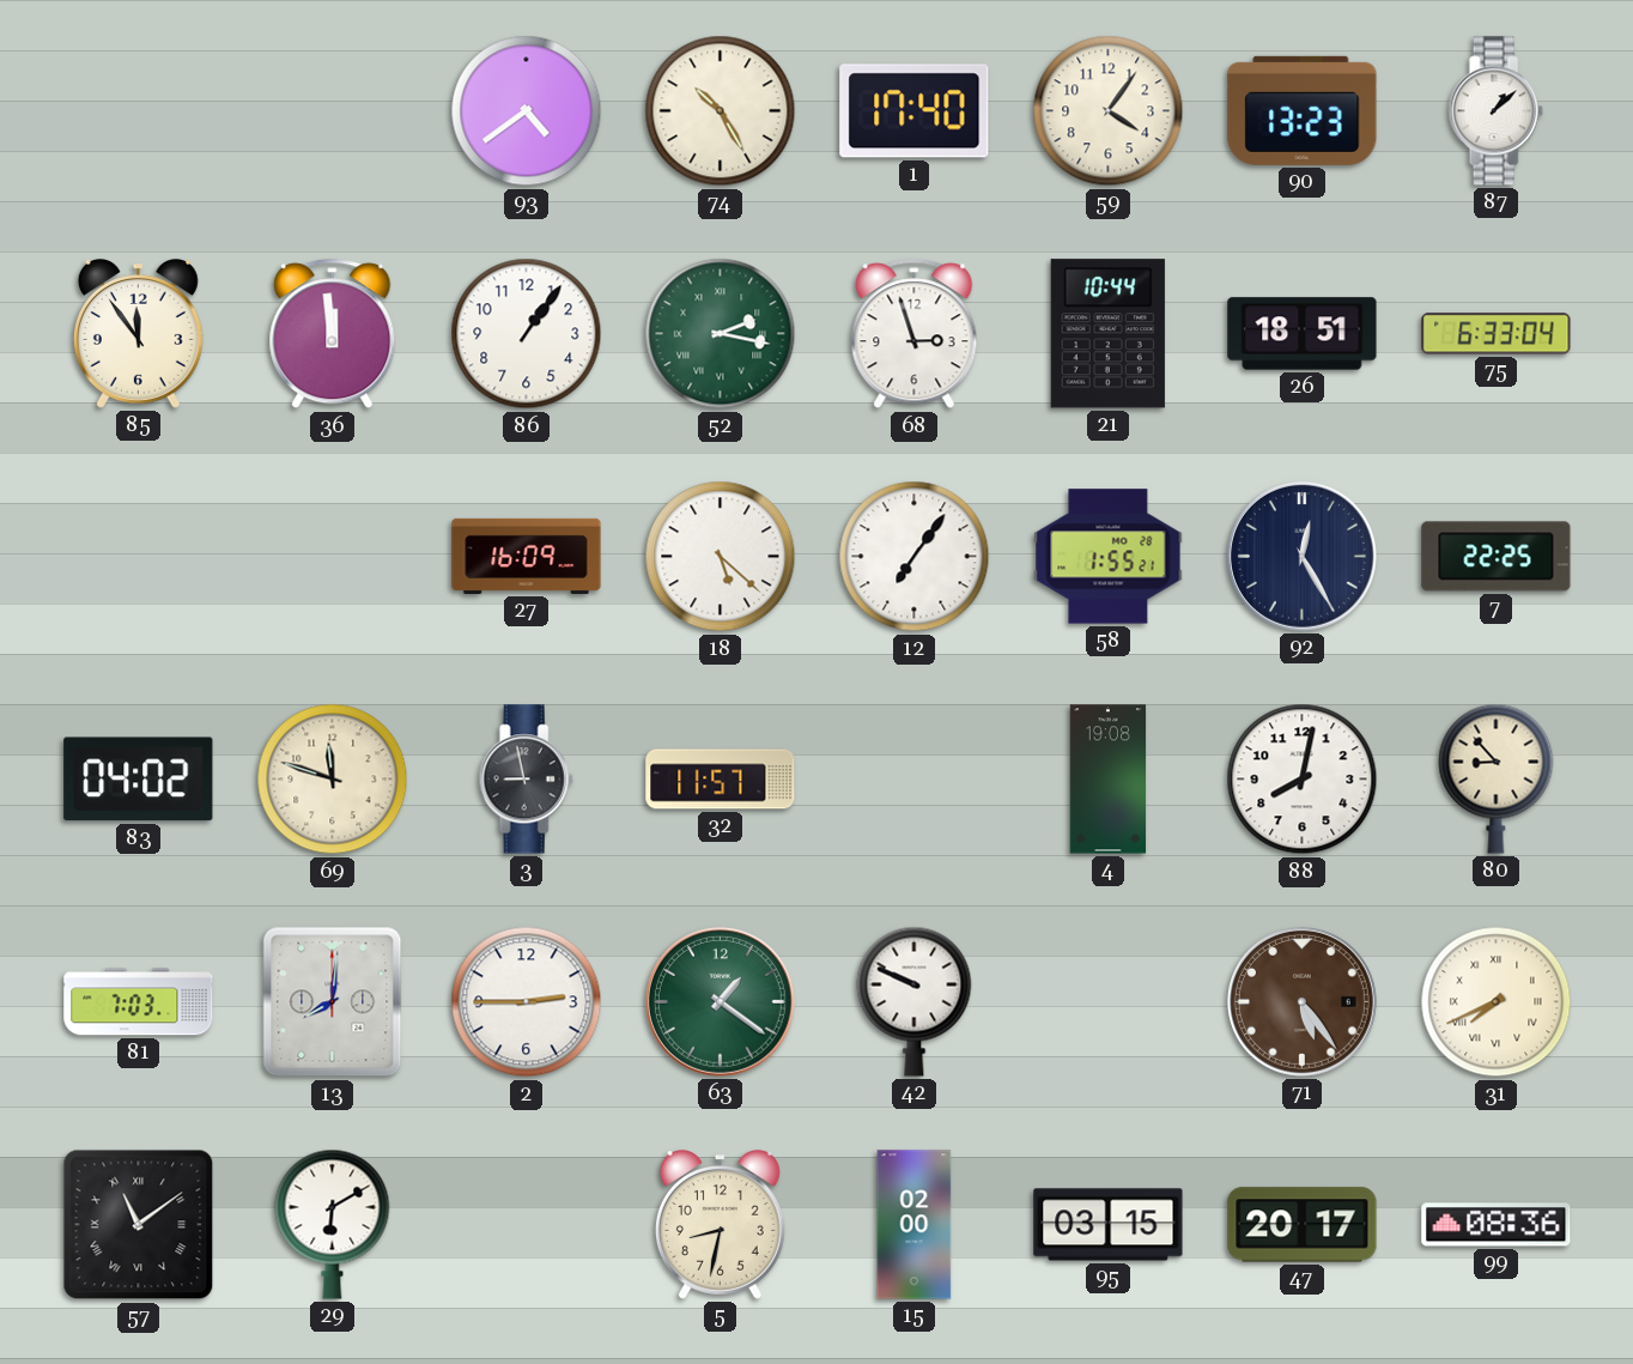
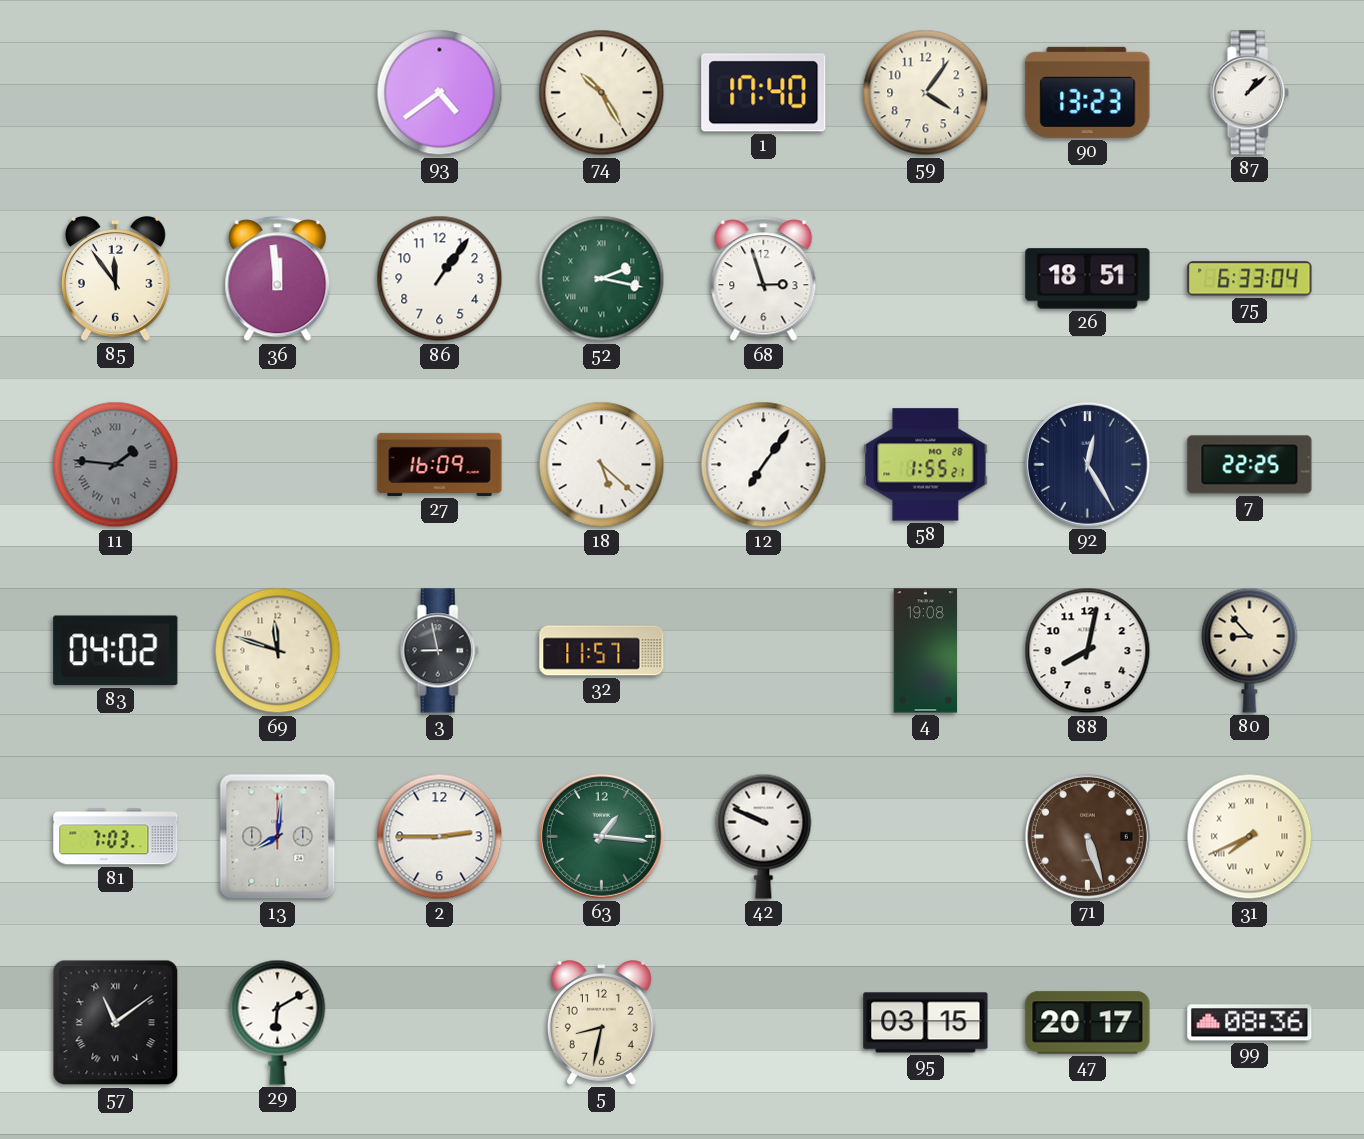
21: 10:44 -> none
11: none -> 1:46
63: 1:21 -> 1:16
71: 5:24 -> 5:27
15: 02:00 -> none
